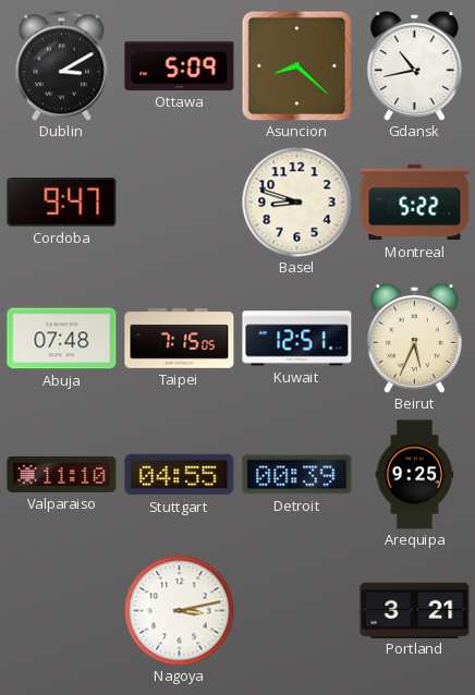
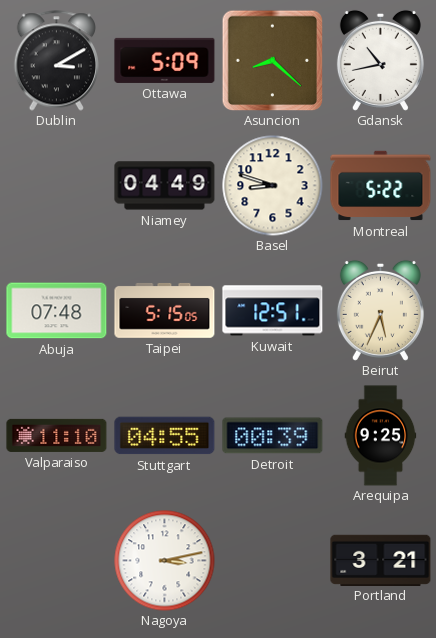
Cordoba: 9:47 -> none
Niamey: none -> 04:49
Taipei: 7:15 -> 5:15
